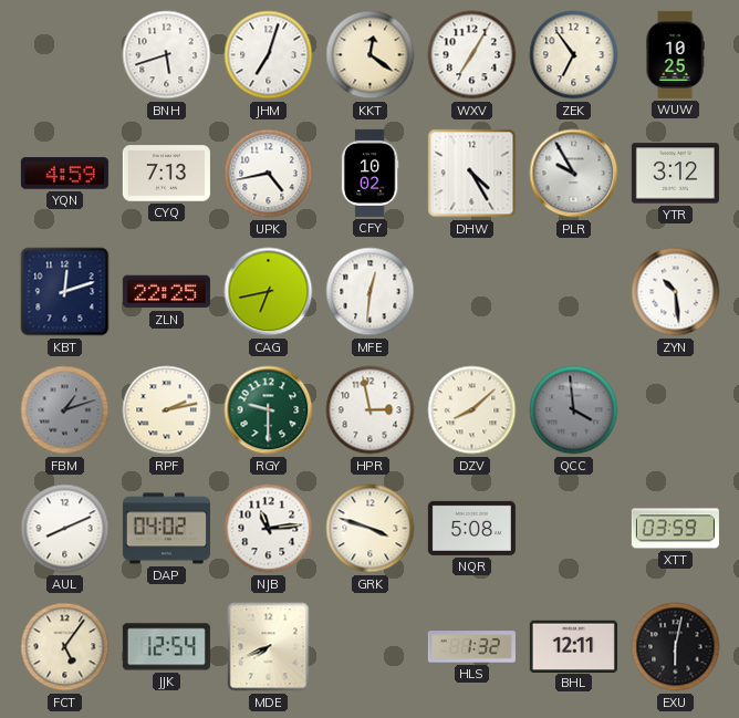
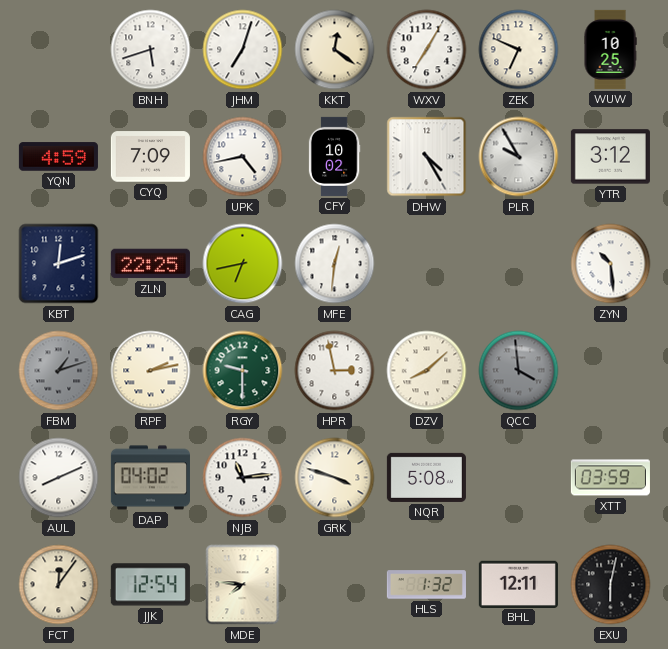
ZEK: 6:54 -> 6:49
CYQ: 7:13 -> 7:09
FCT: 5:06 -> 12:06
MDE: 7:41 -> 7:46
